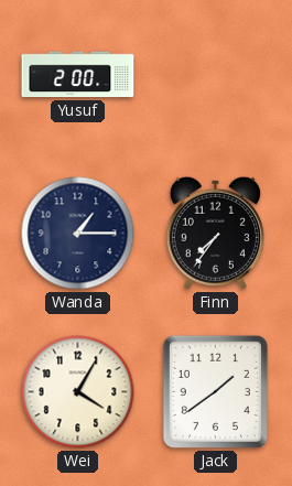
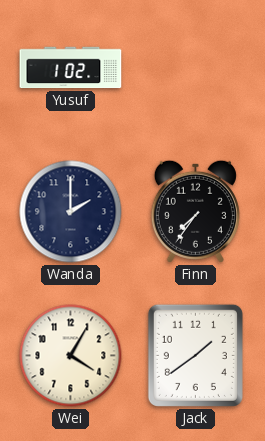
Yusuf: 2:00 -> 1:02
Wanda: 1:15 -> 2:00
